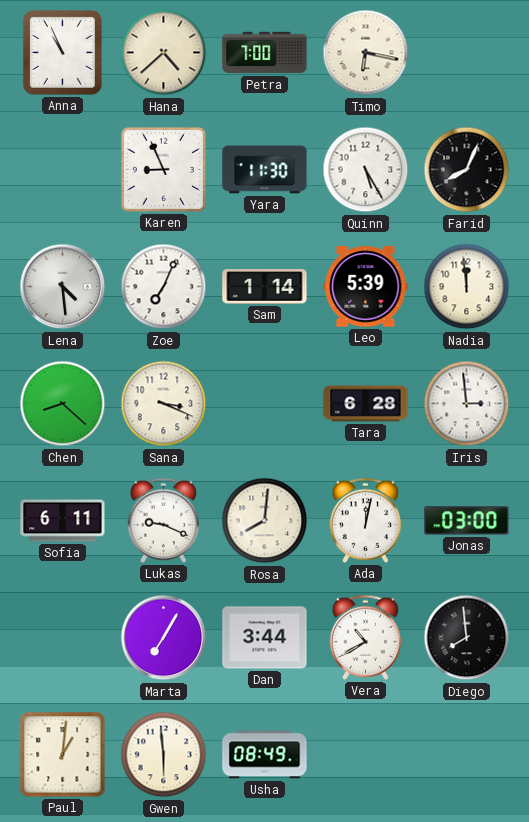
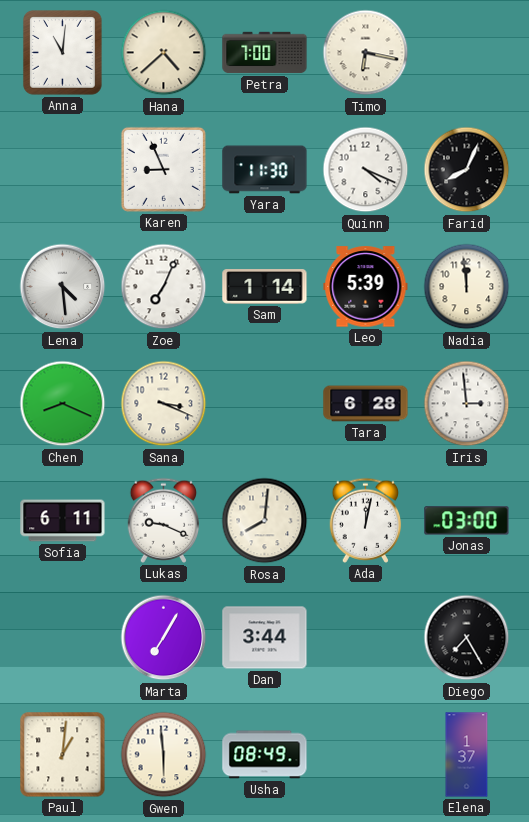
Anna: 10:56 -> 11:01
Quinn: 5:25 -> 4:19
Chen: 8:22 -> 8:19
Vera: 10:40 -> none
Diego: 7:59 -> 7:25
Elena: none -> 1:37
